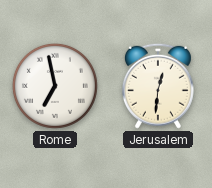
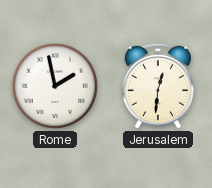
Rome: 6:58 -> 1:58
